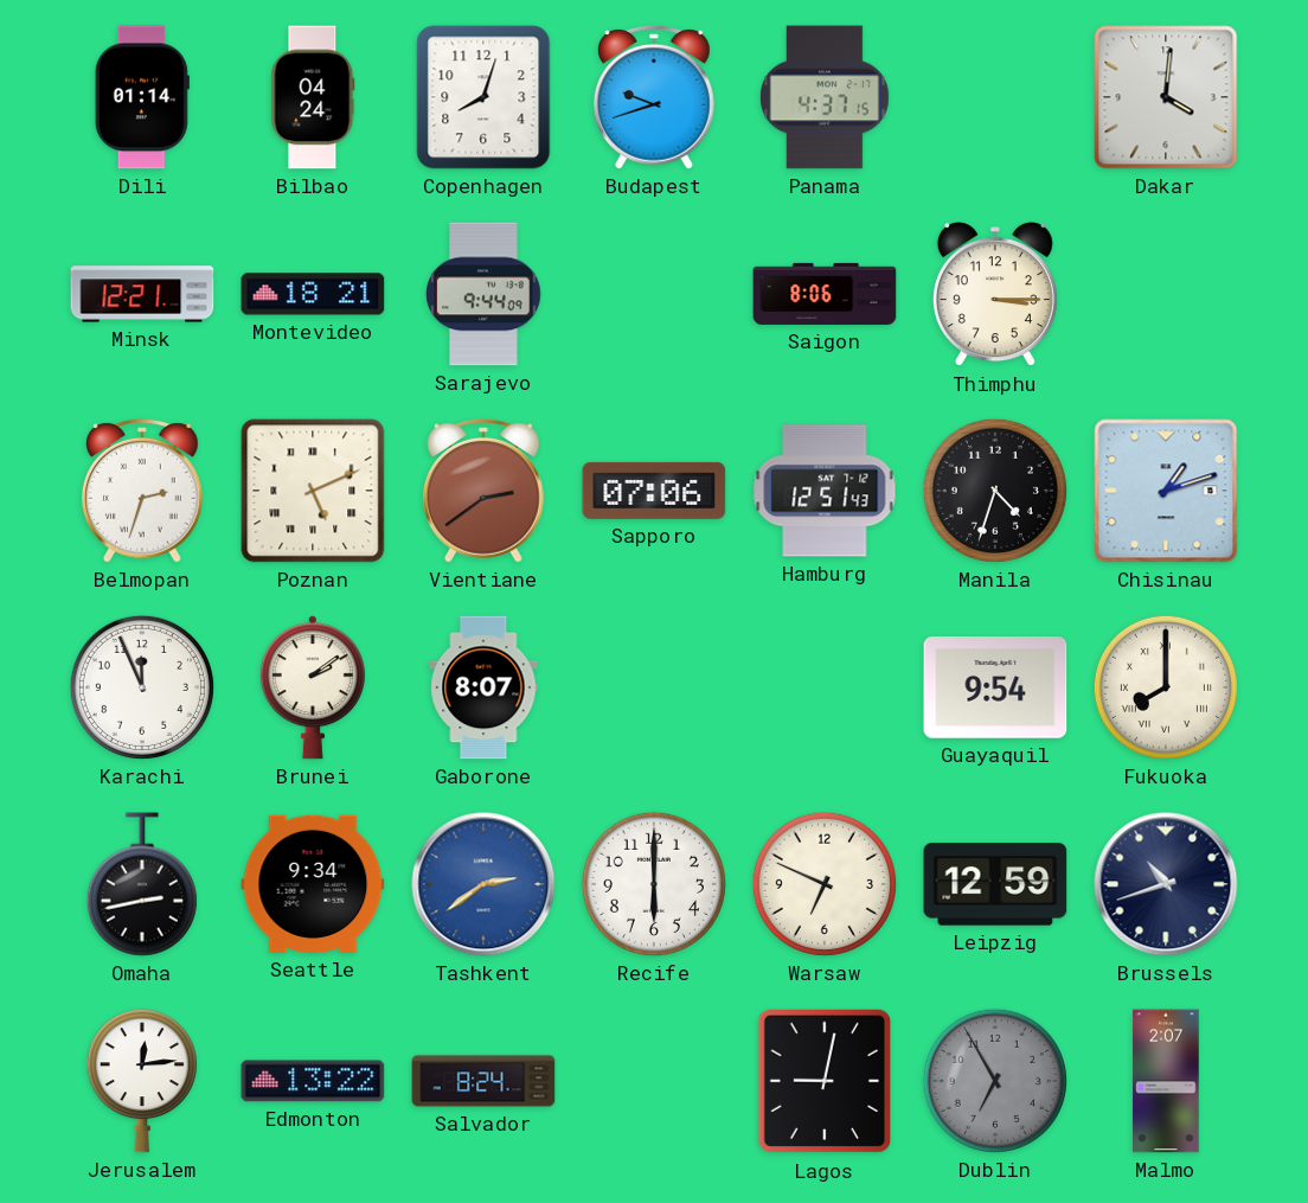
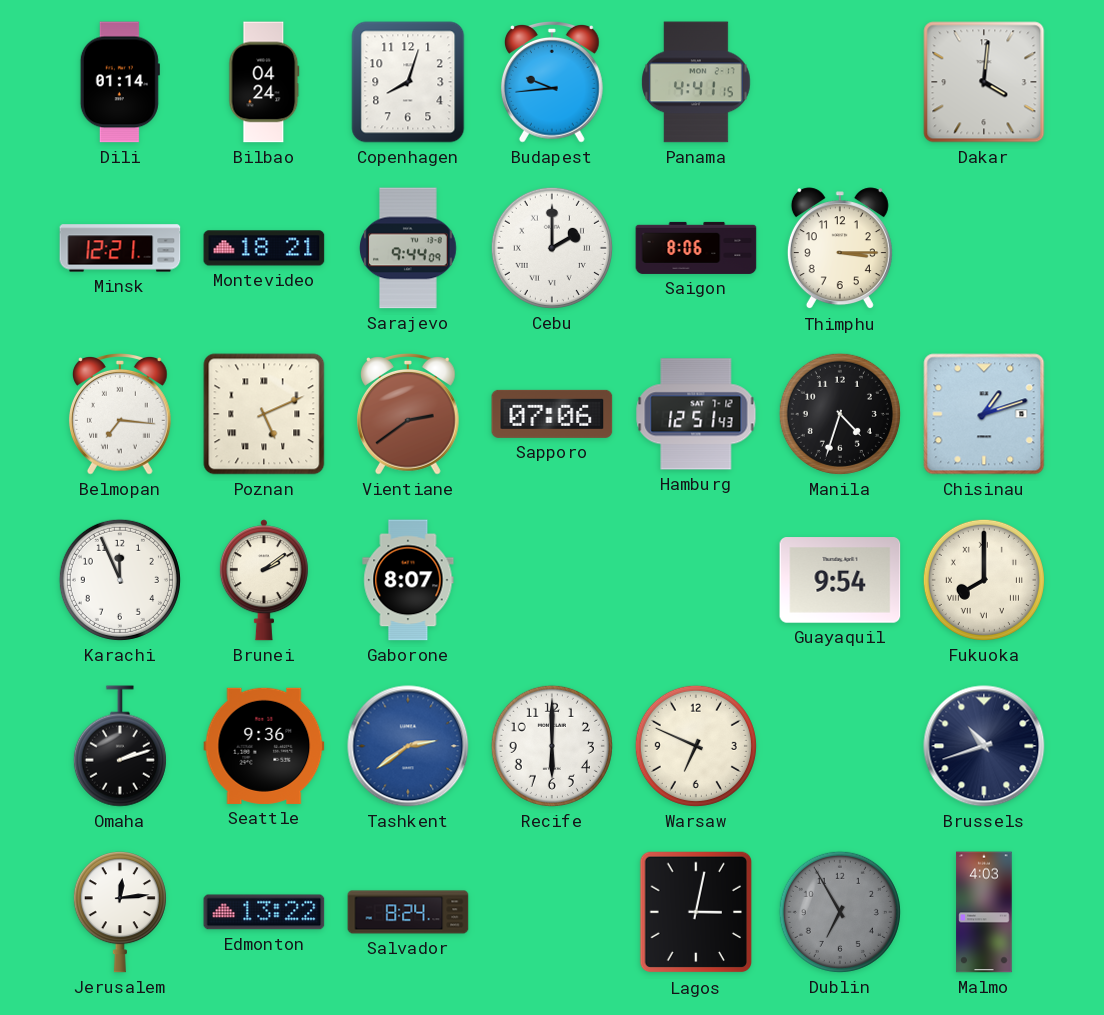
Budapest: 9:42 -> 9:44
Panama: 4:37 -> 4:41
Cebu: none -> 2:00
Belmopan: 2:33 -> 7:16
Omaha: 2:43 -> 2:12
Seattle: 9:34 -> 9:36
Leipzig: 12:59 -> none
Lagos: 9:02 -> 3:02
Malmo: 2:07 -> 4:03
